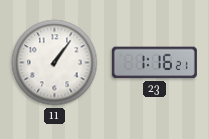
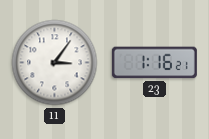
11: 1:06 -> 3:06
